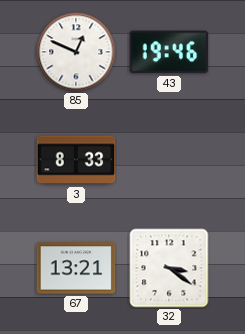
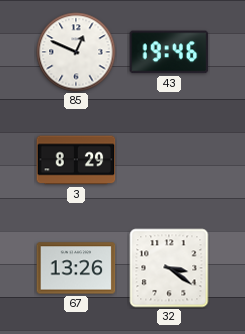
3: 8:33 -> 8:29
67: 13:21 -> 13:26
